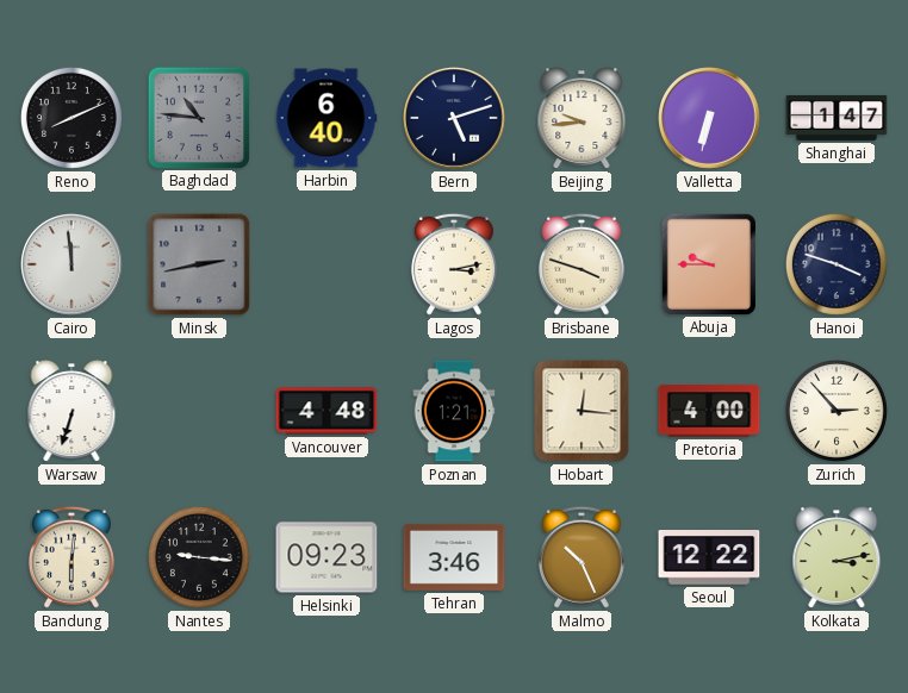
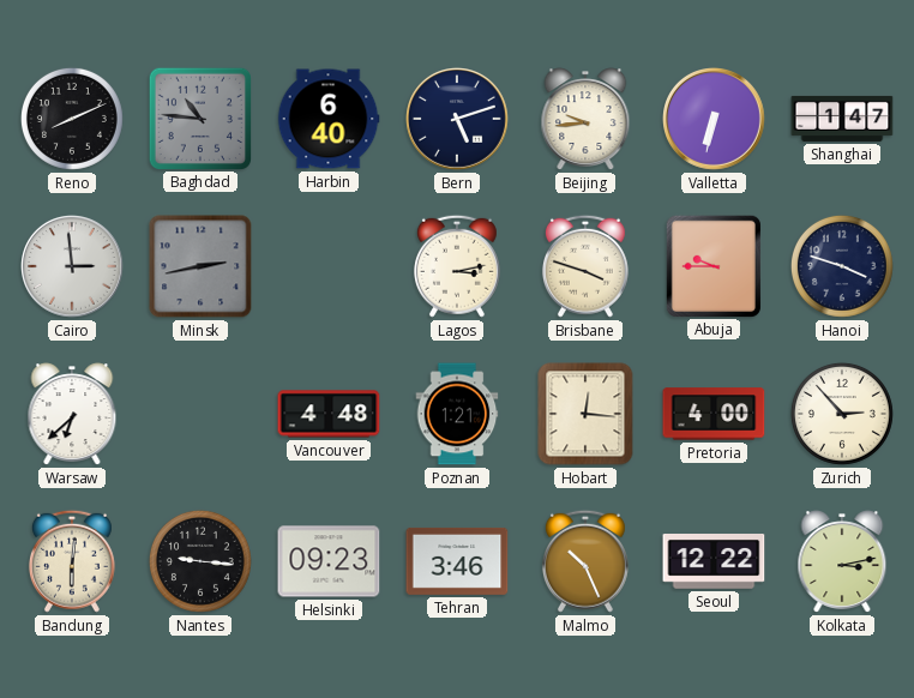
Cairo: 11:59 -> 2:59
Warsaw: 6:33 -> 6:38
